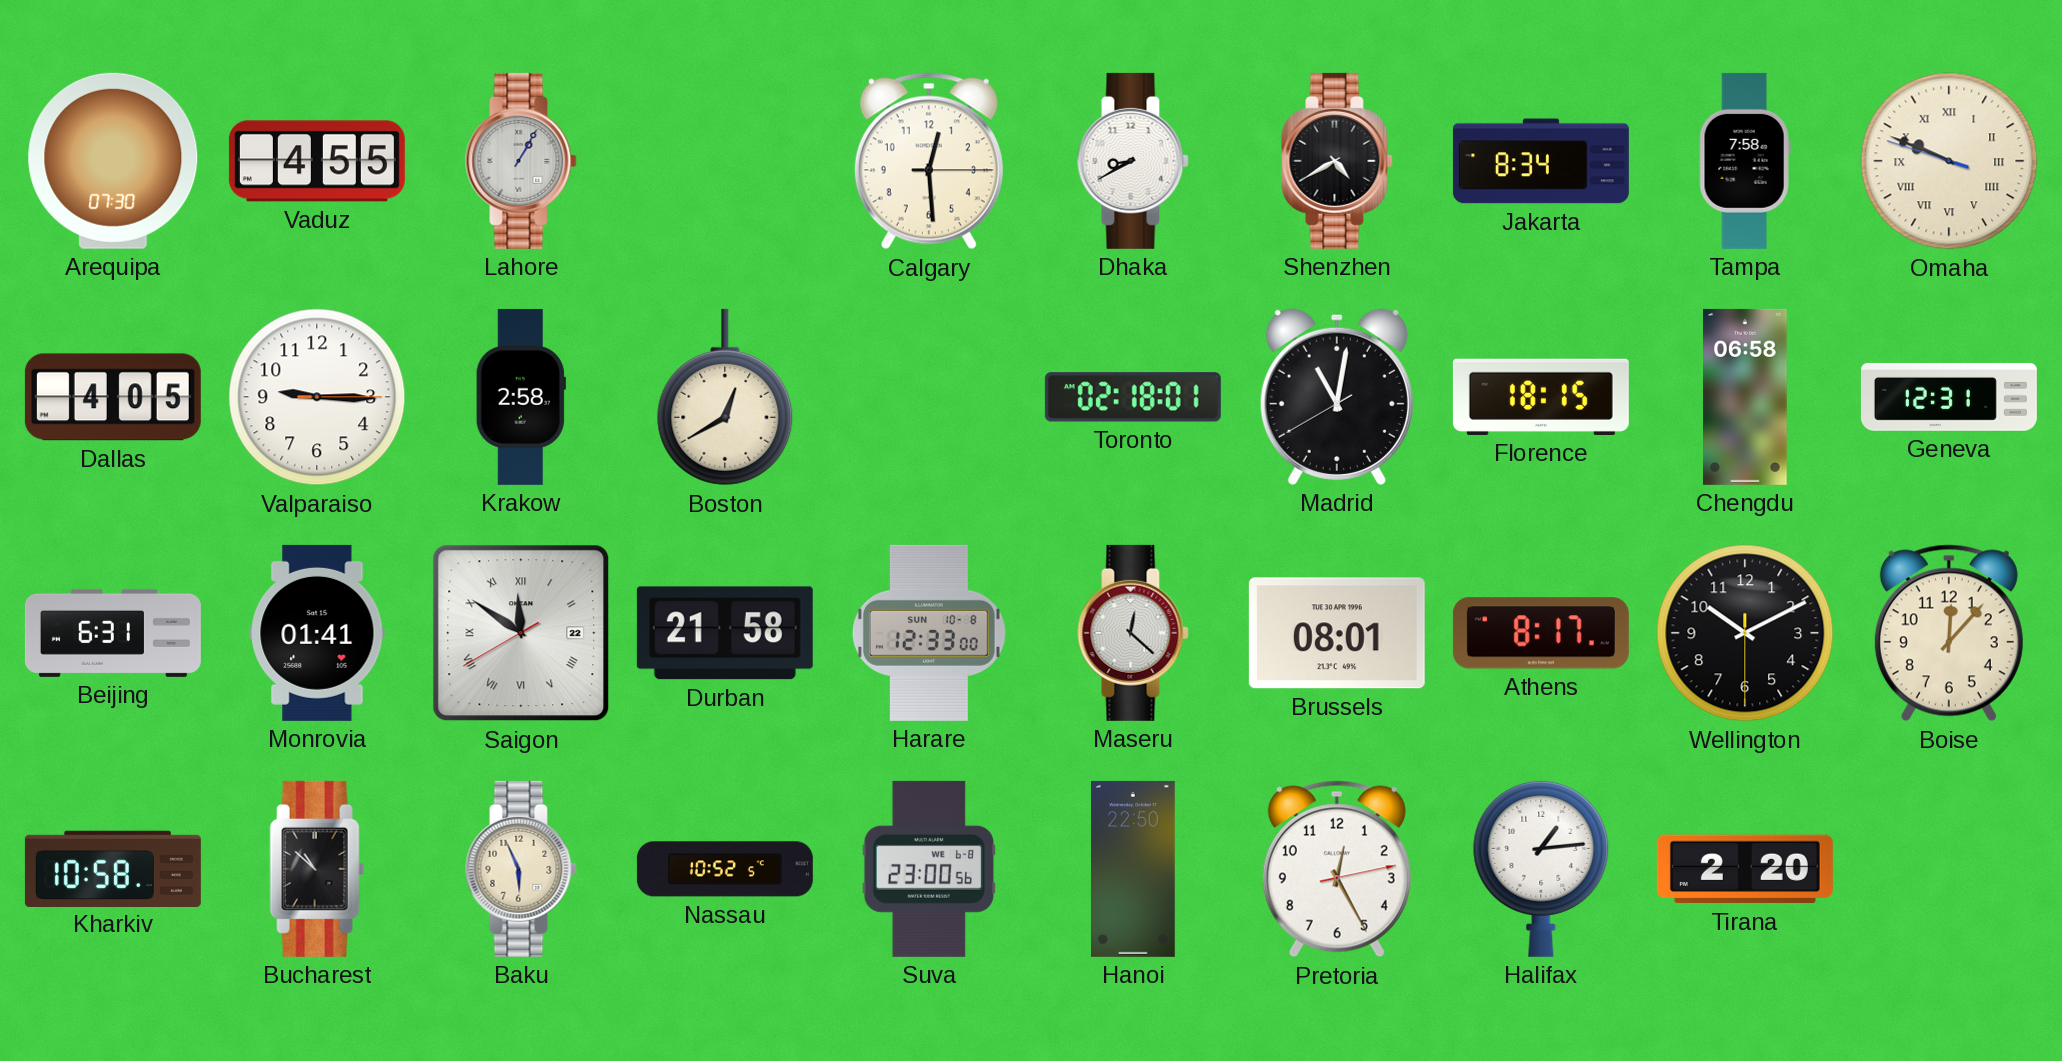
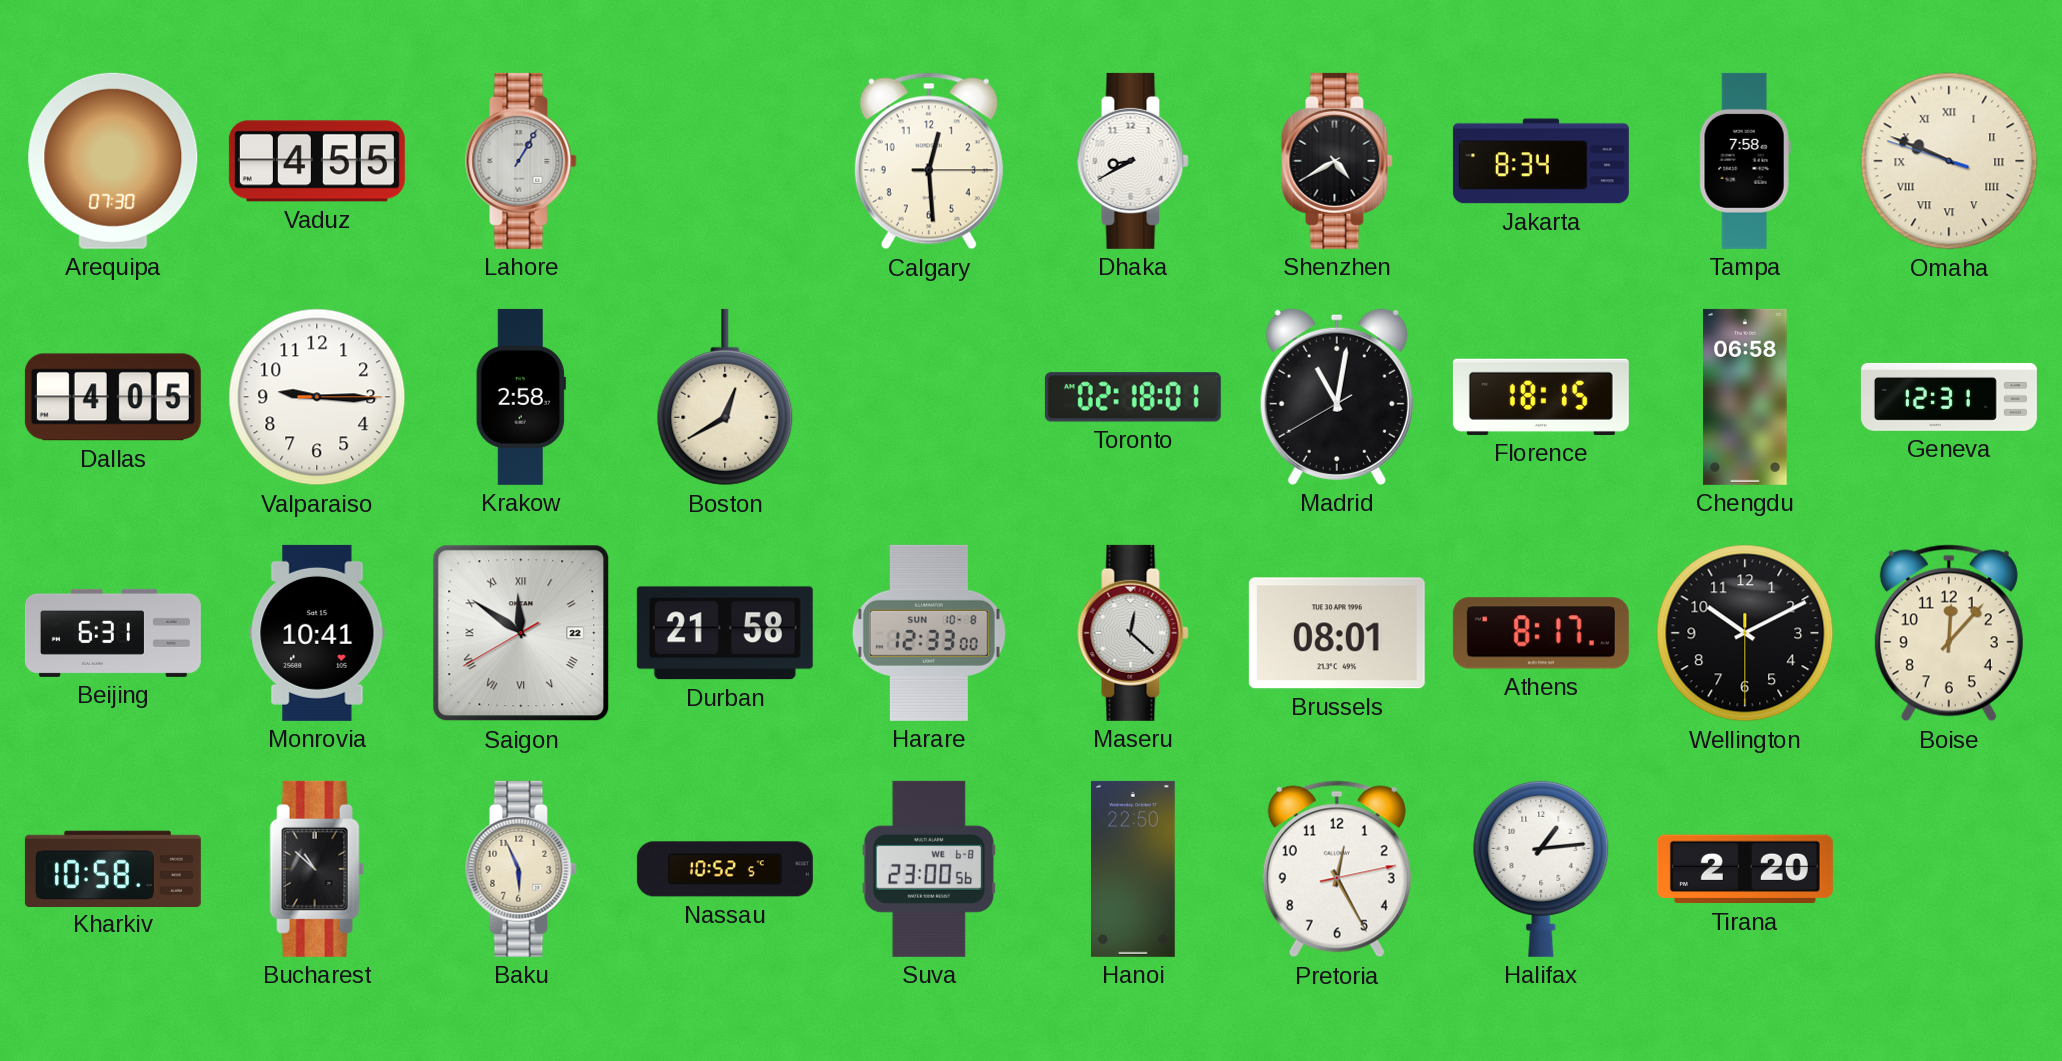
Monrovia: 01:41 -> 10:41
